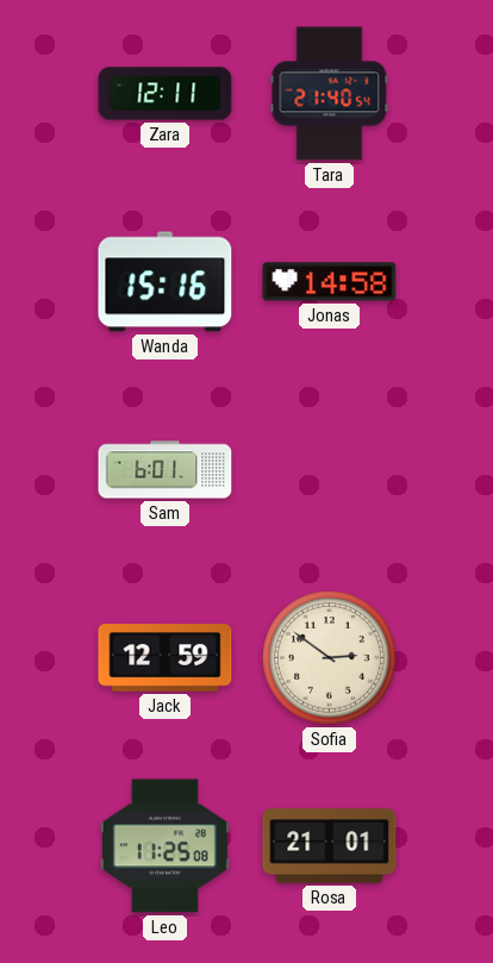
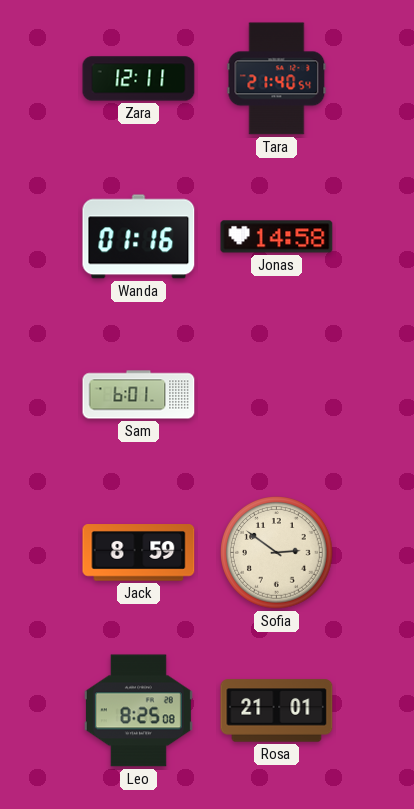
Wanda: 15:16 -> 01:16
Jack: 12:59 -> 8:59
Leo: 11:25 -> 8:25
